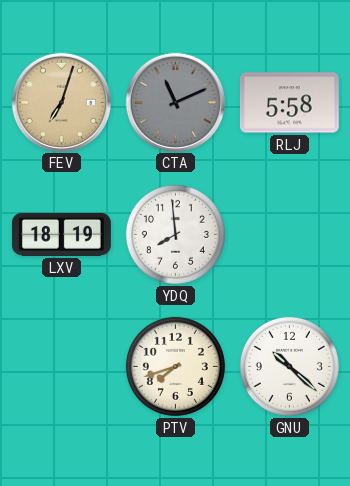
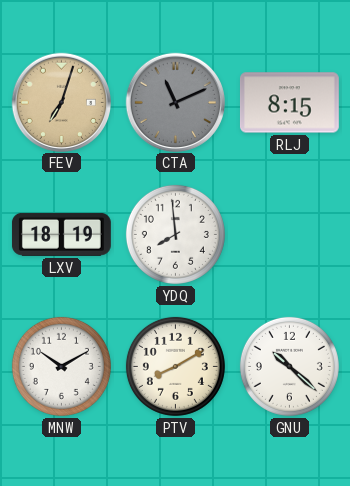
RLJ: 5:58 -> 8:15
MNW: none -> 10:10
PTV: 7:42 -> 8:10
